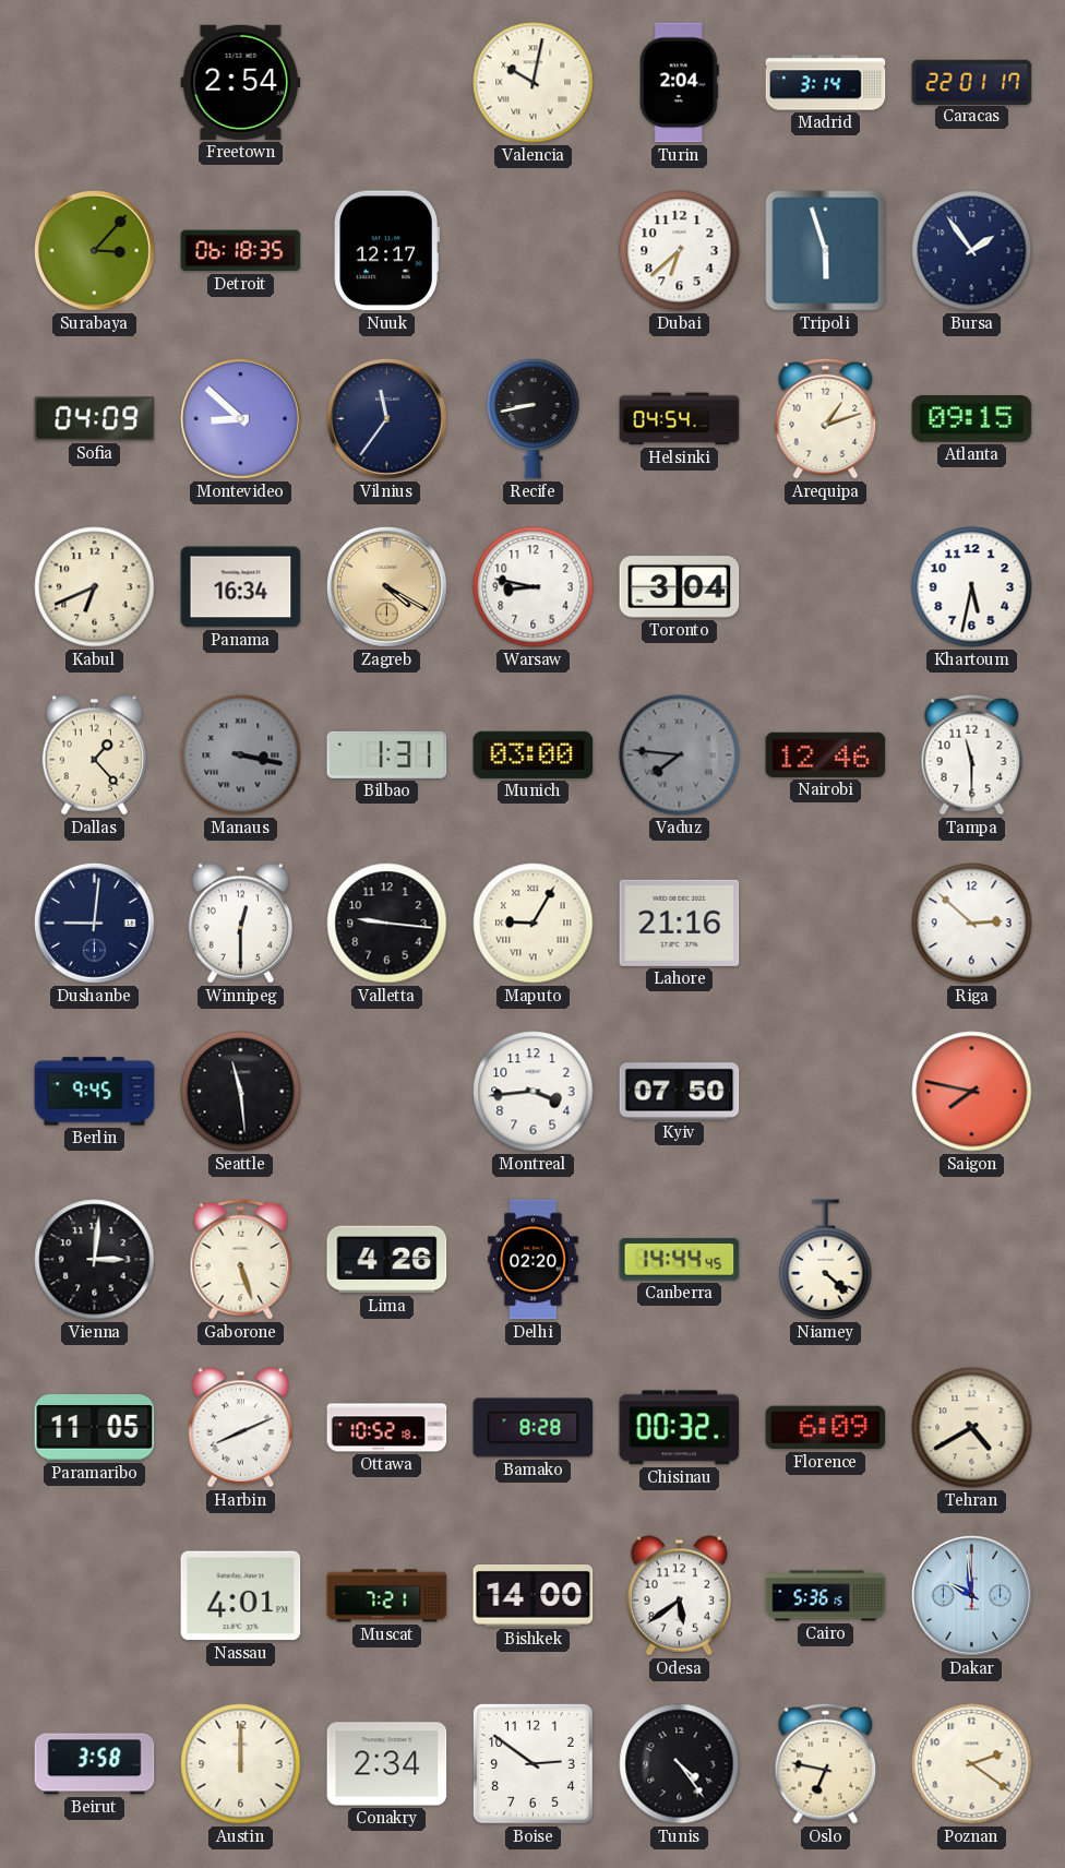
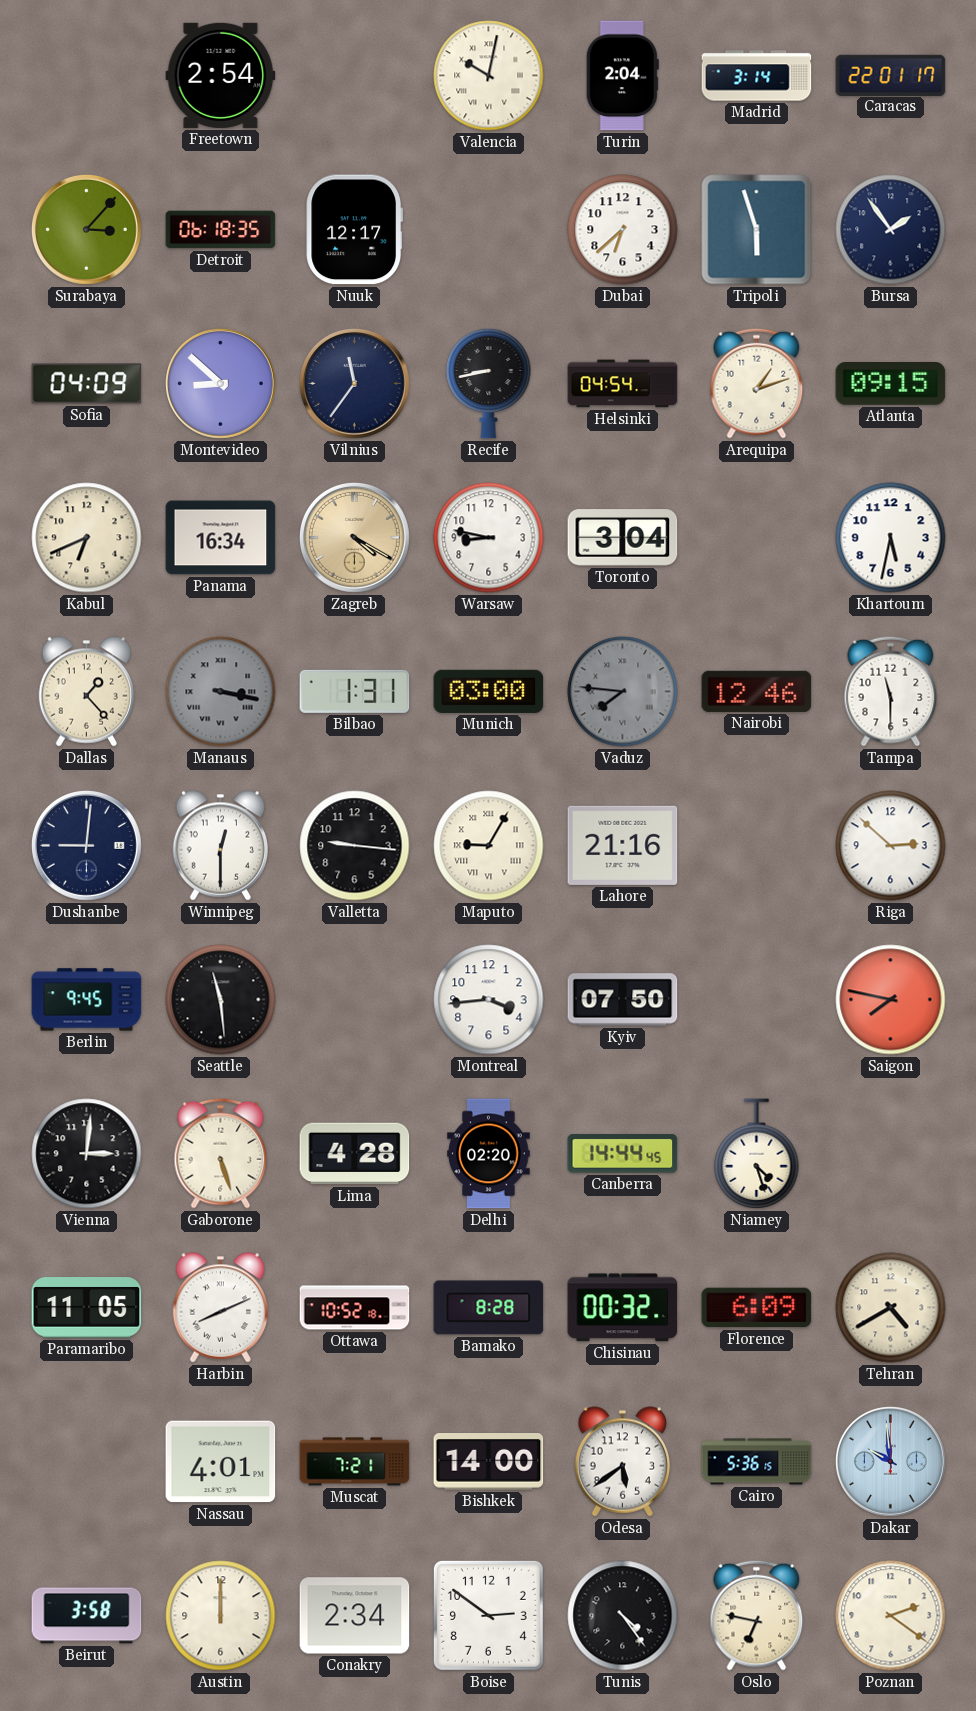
Lima: 4:26 -> 4:28
Niamey: 4:22 -> 4:27
